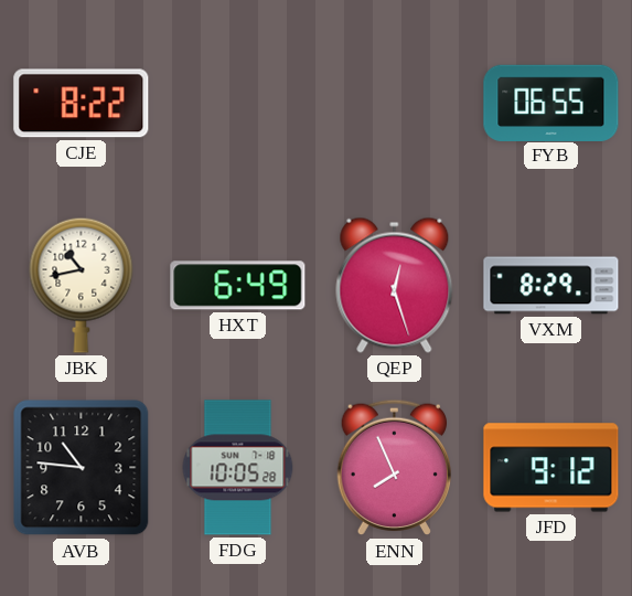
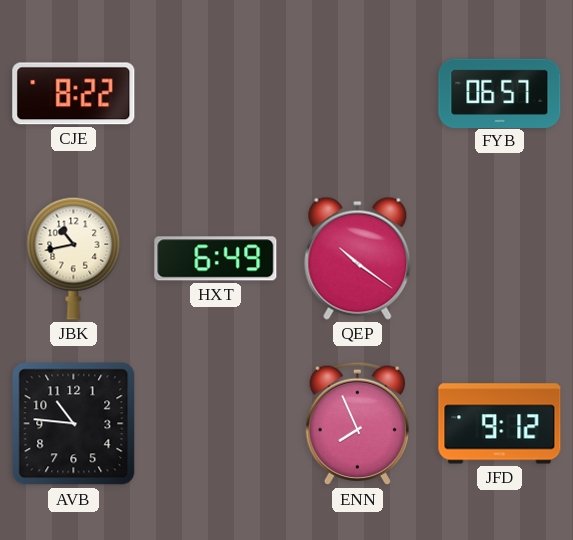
FYB: 06:55 -> 06:57
QEP: 12:27 -> 10:21
VXM: 8:29 -> none
FDG: 10:05 -> none
